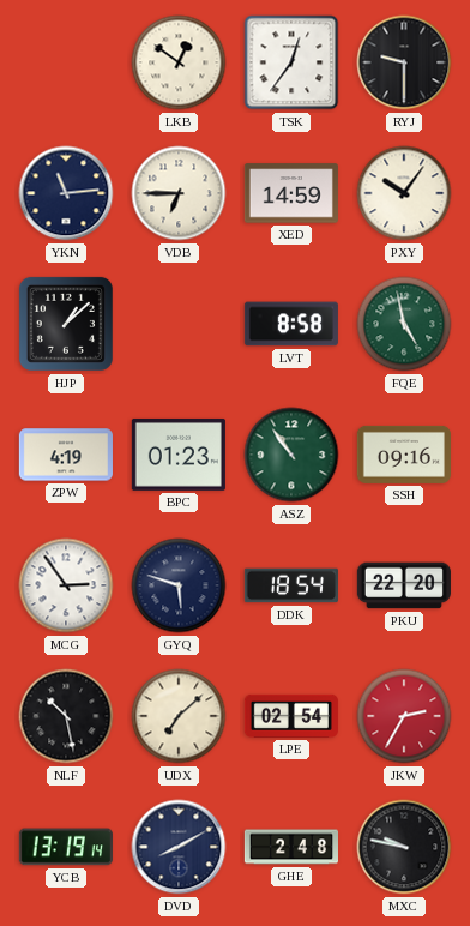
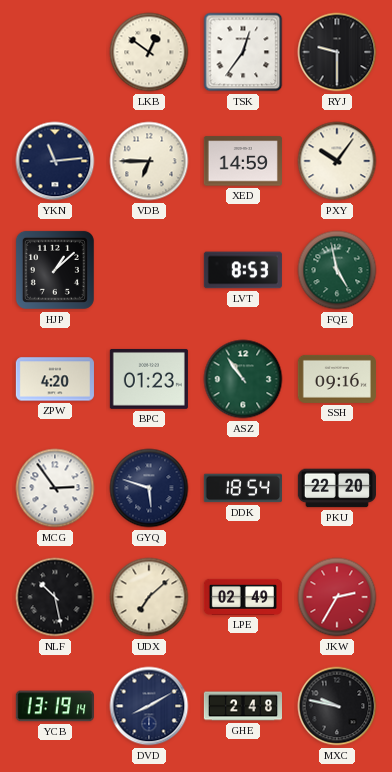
LVT: 8:58 -> 8:53
ZPW: 4:19 -> 4:20
LPE: 02:54 -> 02:49
